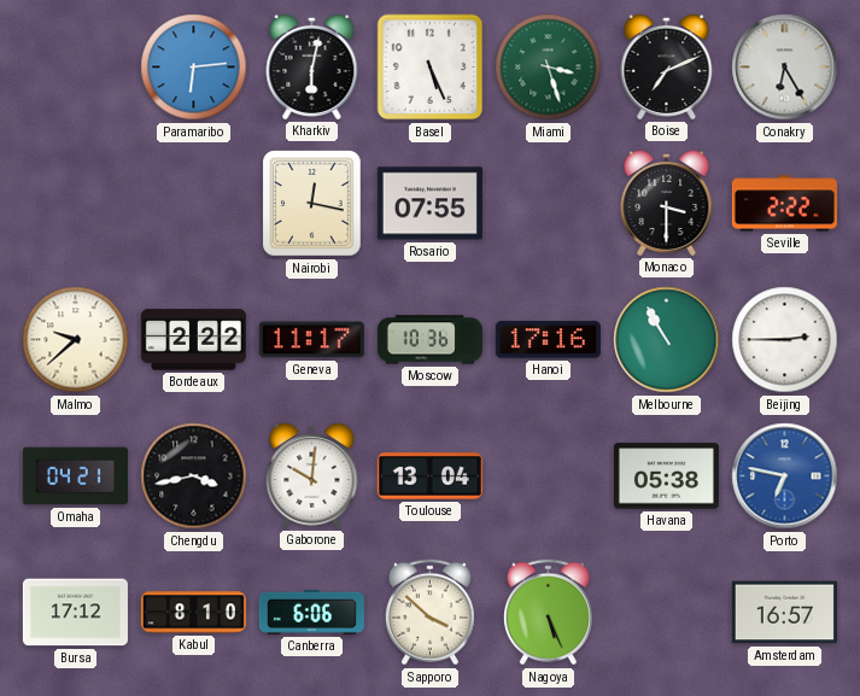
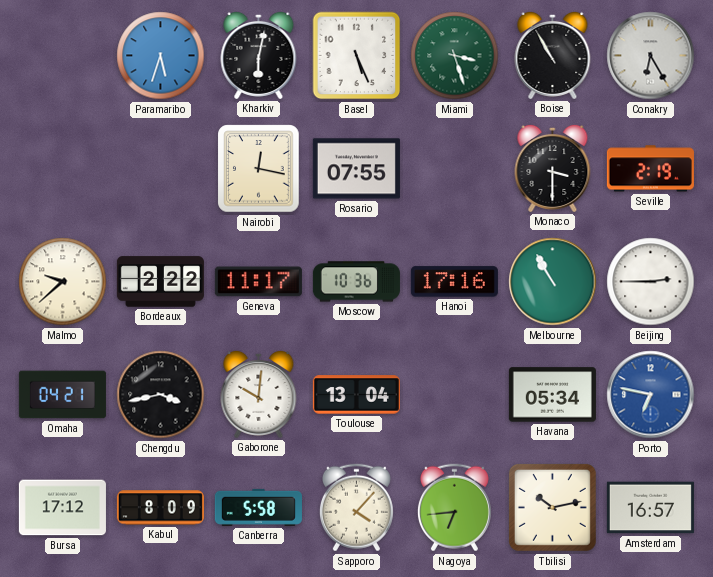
Paramaribo: 6:14 -> 5:33
Boise: 7:11 -> 10:55
Seville: 2:22 -> 2:19
Havana: 05:38 -> 05:34
Kabul: 8:10 -> 8:09
Canberra: 6:06 -> 5:58
Sapporo: 3:52 -> 4:07
Nagoya: 5:26 -> 6:44
Tbilisi: none -> 10:13
